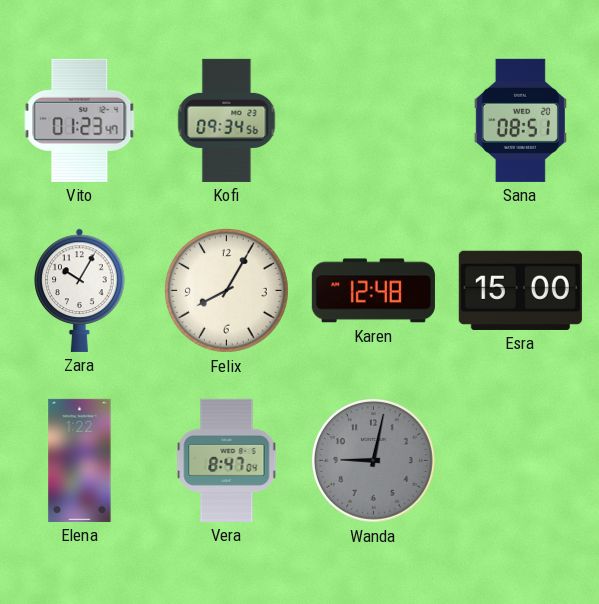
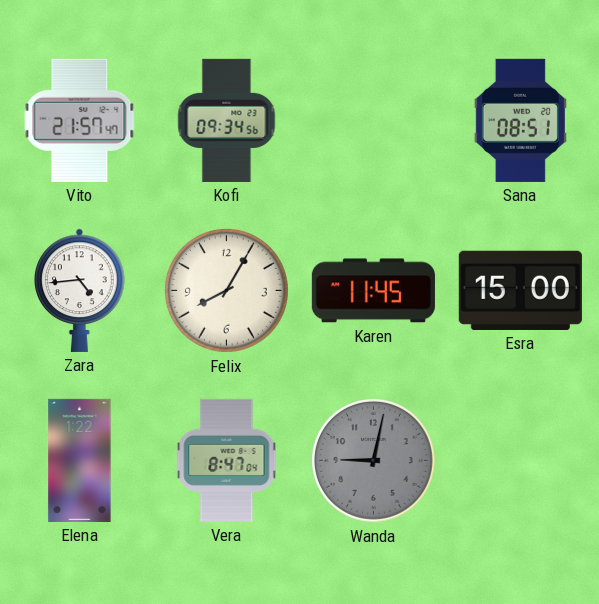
Vito: 01:23 -> 21:57
Zara: 10:05 -> 4:44
Karen: 12:48 -> 11:45
